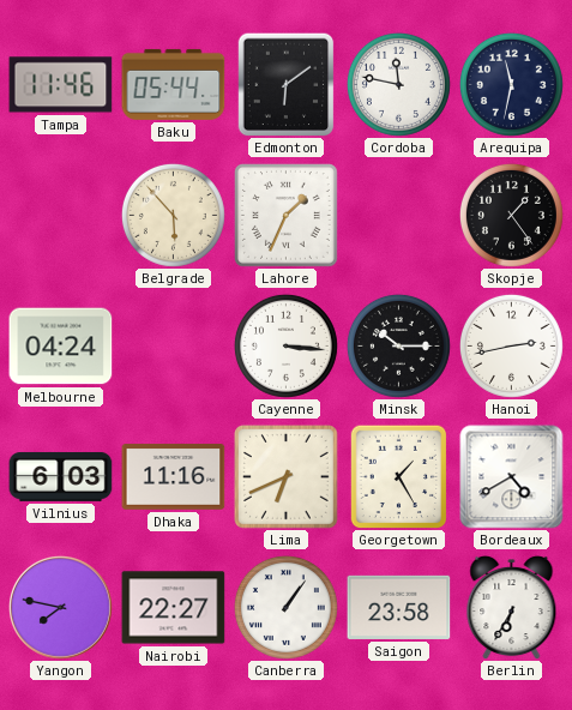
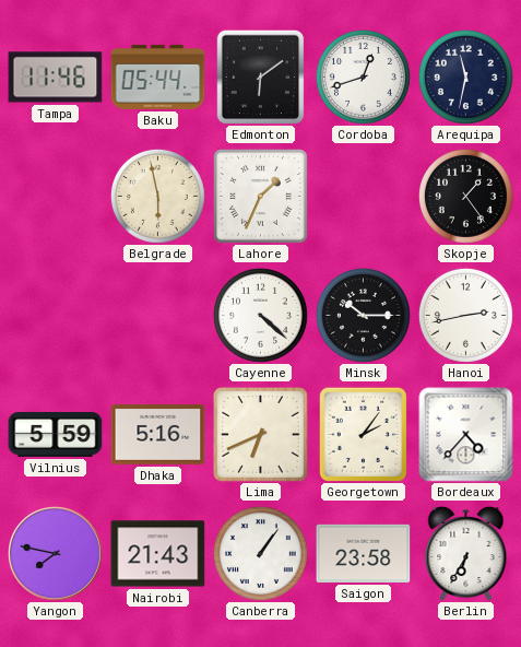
Cordoba: 11:47 -> 12:42
Belgrade: 5:53 -> 5:58
Melbourne: 04:24 -> none
Cayenne: 3:16 -> 4:22
Vilnius: 6:03 -> 5:59
Dhaka: 11:16 -> 5:16
Georgetown: 1:25 -> 2:06
Bordeaux: 4:40 -> 4:37
Nairobi: 22:27 -> 21:43
